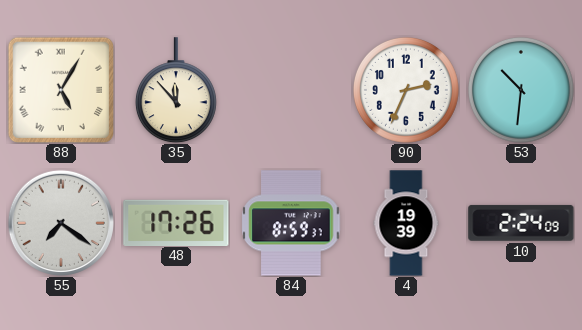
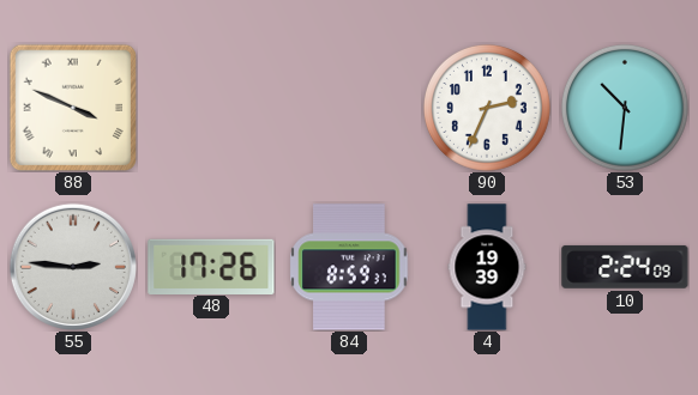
88: 5:05 -> 3:49
35: 11:53 -> none
55: 7:21 -> 2:46
